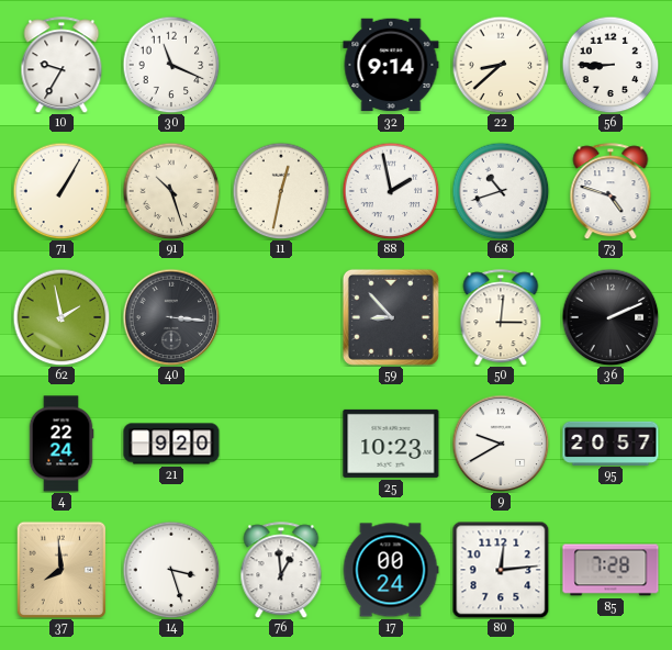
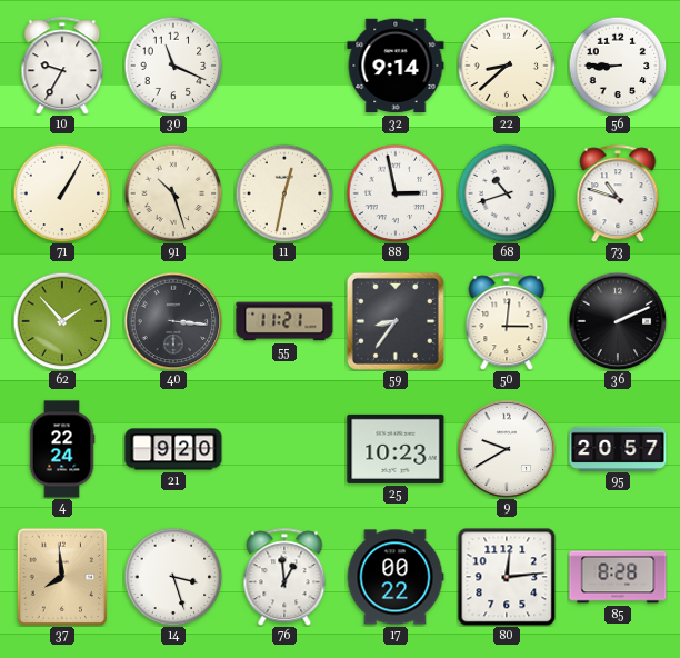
88: 1:58 -> 2:58
73: 4:48 -> 10:48
62: 1:58 -> 1:53
55: none -> 11:21
59: 8:53 -> 8:36
17: 00:24 -> 00:22
85: 7:28 -> 8:28
